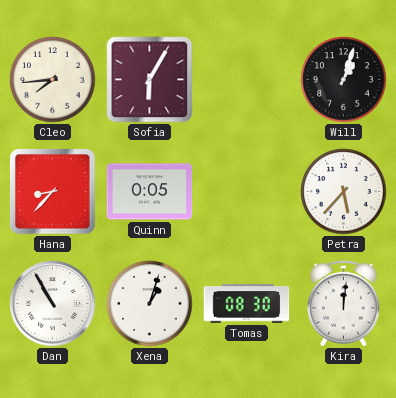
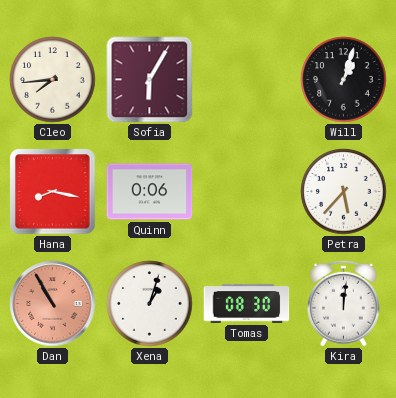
Hana: 8:37 -> 8:17
Quinn: 0:05 -> 0:06
Dan dial: white -> salmon
